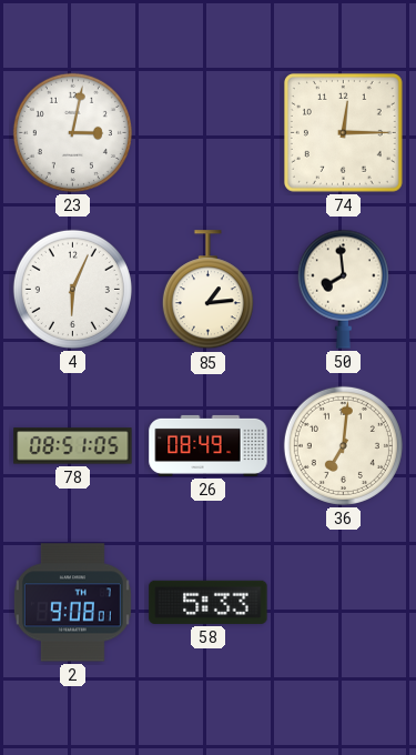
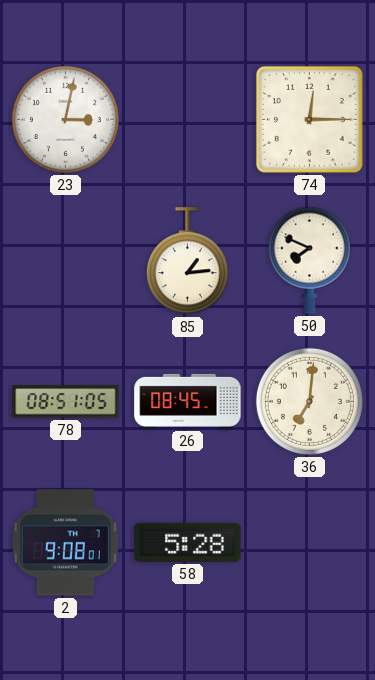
4: 6:04 -> none
50: 7:59 -> 7:49
26: 08:49 -> 08:45
58: 5:33 -> 5:28
